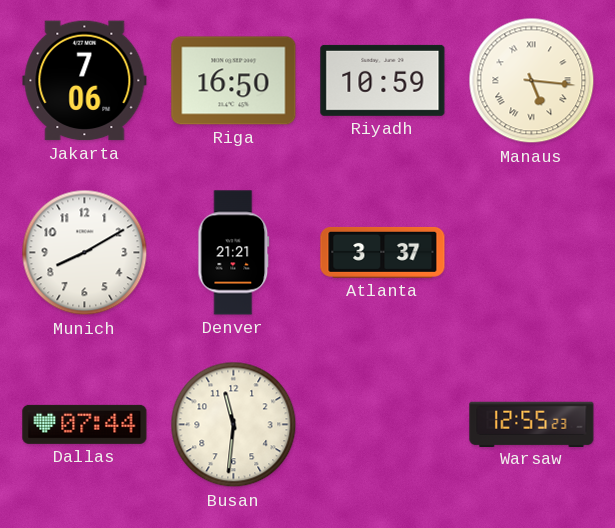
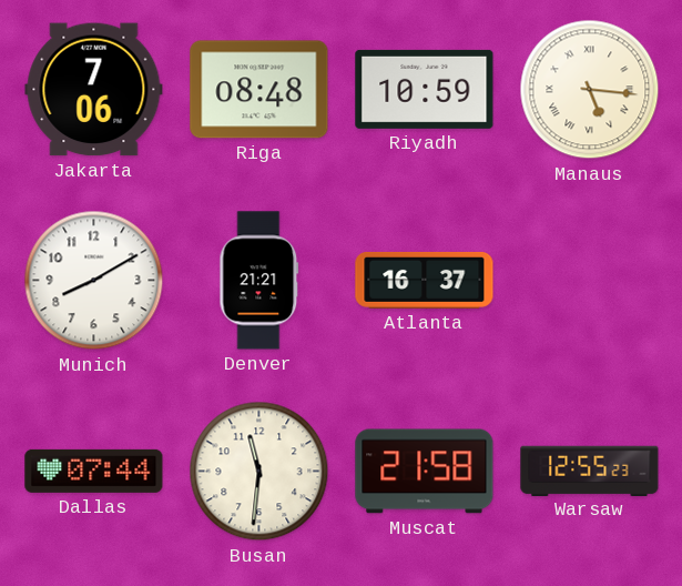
Riga: 16:50 -> 08:48
Atlanta: 3:37 -> 16:37
Muscat: none -> 21:58
